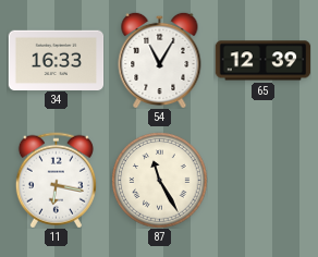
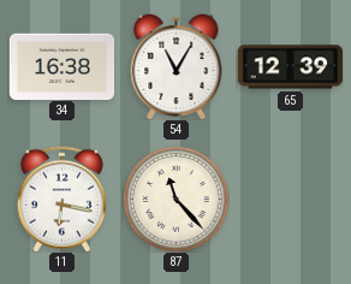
34: 16:33 -> 16:38
87: 11:25 -> 11:23
